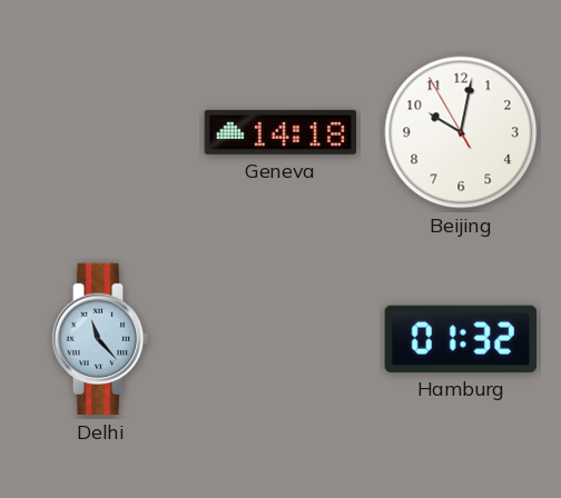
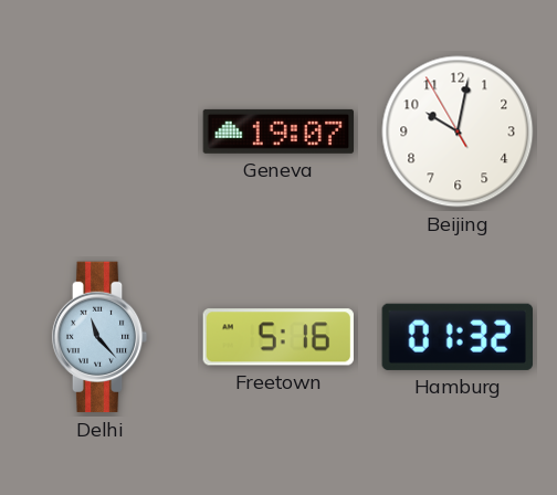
Geneva: 14:18 -> 19:07
Freetown: none -> 5:16
